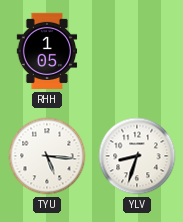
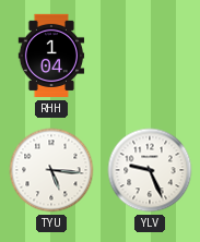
RHH: 1:05 -> 1:04
YLV: 8:33 -> 9:26
